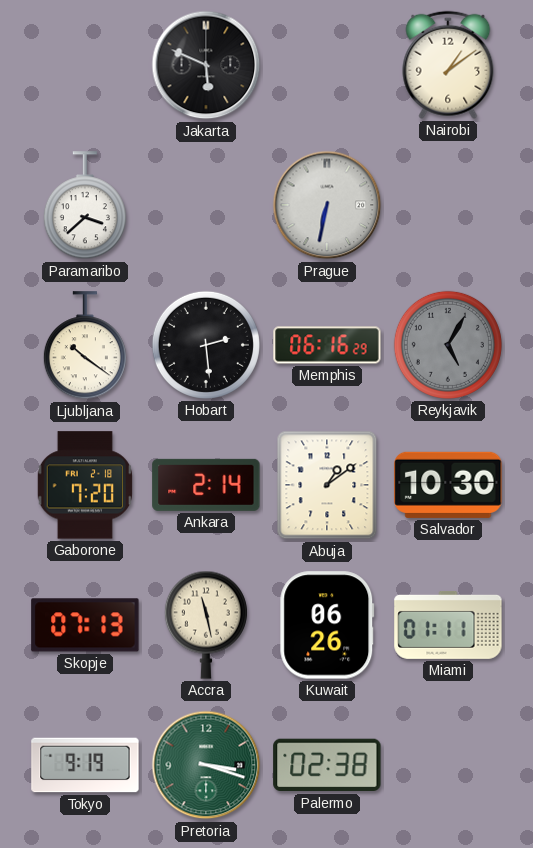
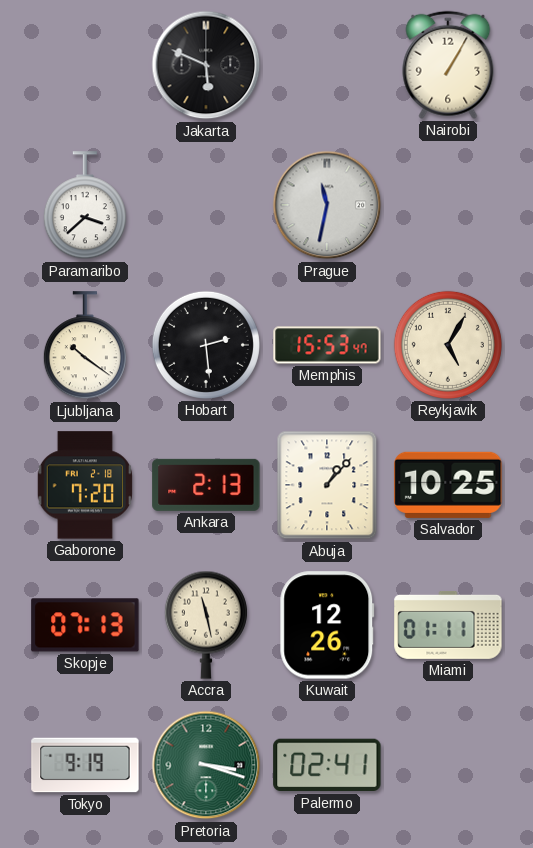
Nairobi: 1:09 -> 1:05
Prague: 6:32 -> 11:32
Memphis: 06:16 -> 15:53
Reykjavik dial: grey -> cream
Ankara: 2:14 -> 2:13
Abuja: 1:09 -> 1:07
Salvador: 10:30 -> 10:25
Kuwait: 06:26 -> 12:26
Palermo: 02:38 -> 02:41
